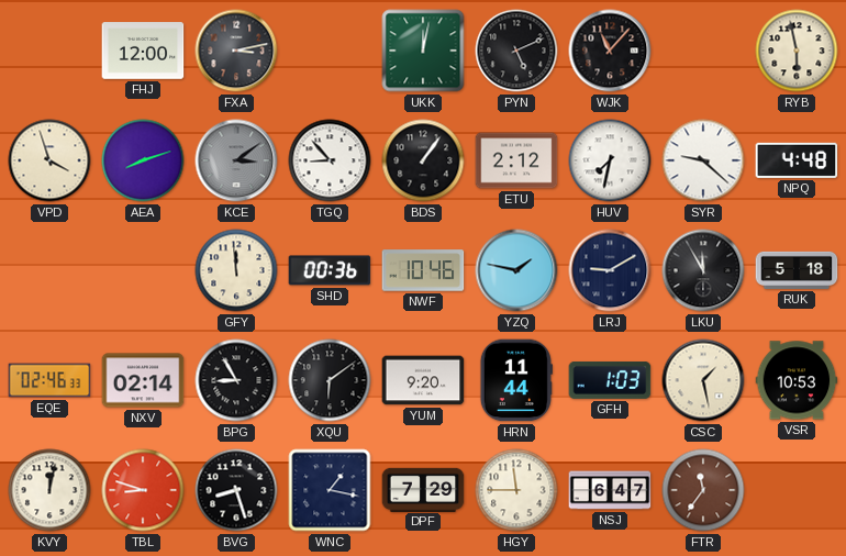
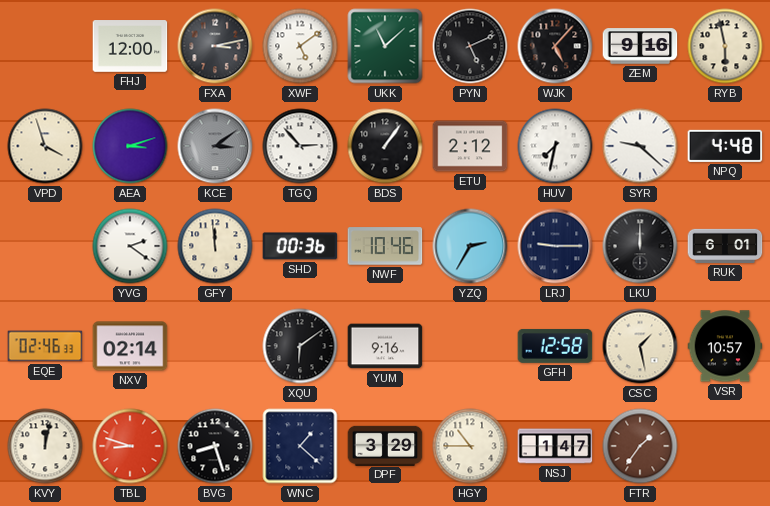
XWF: none -> 5:09
UKK: 12:02 -> 11:08
WJK: 11:07 -> 5:07
ZEM: none -> 9:16
AEA: 8:12 -> 3:12
TGQ: 8:53 -> 2:53
YVG: none -> 2:21
YZQ: 1:47 -> 2:35
LRJ: 9:10 -> 9:15
LKU: 11:55 -> 12:00
RUK: 5:18 -> 6:01
BPG: 8:55 -> none
YUM: 9:20 -> 9:16
HRN: 11:44 -> none
GFH: 1:03 -> 12:58
VSR: 10:53 -> 10:57
WNC: 1:17 -> 1:22
DPF: 7:29 -> 3:29
HGY: 11:45 -> 10:45
NSJ: 6:47 -> 1:47
FTR: 11:36 -> 1:36
